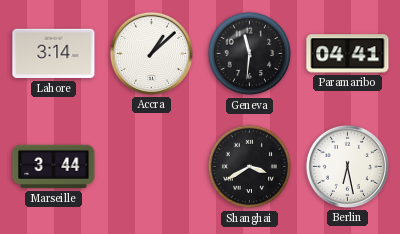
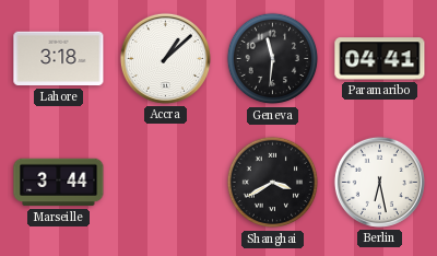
Lahore: 3:14 -> 3:18
